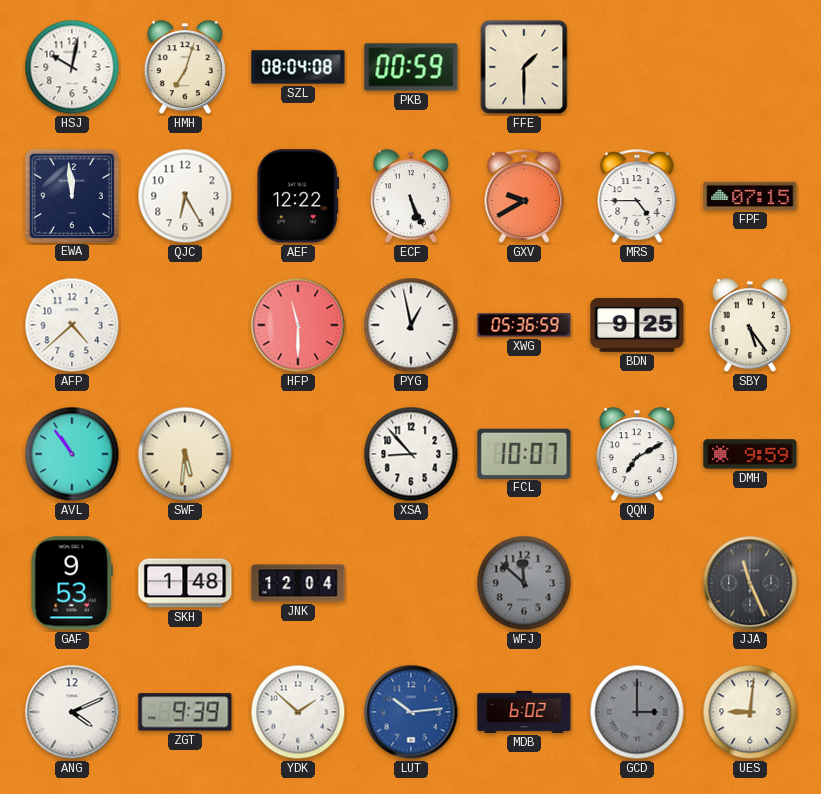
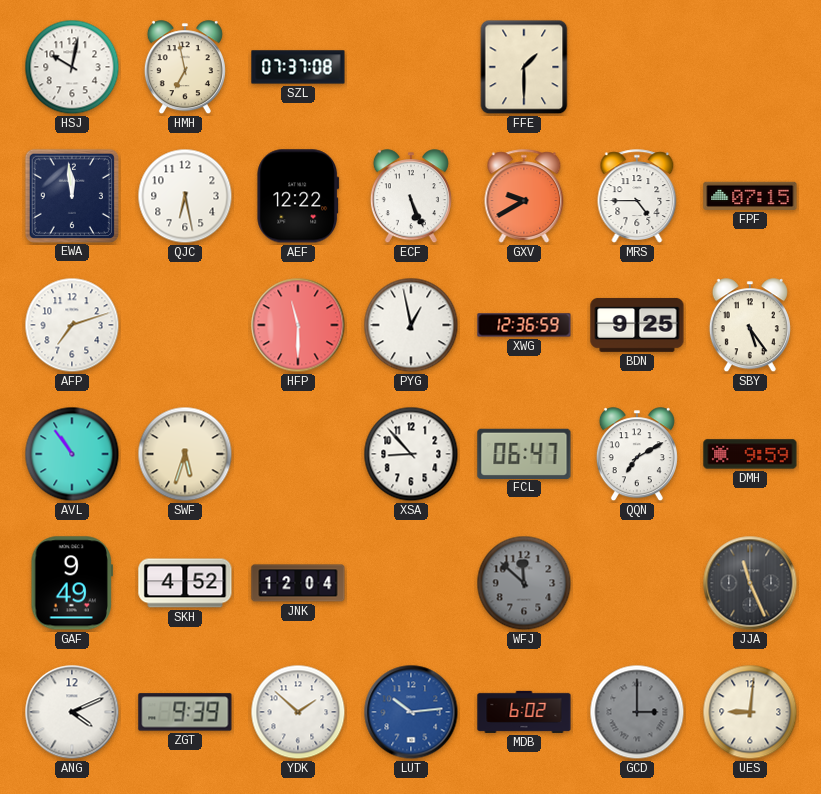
HMH: 7:03 -> 6:58
SZL: 08:04 -> 07:37
PKB: 00:59 -> none
QJC: 6:25 -> 6:28
AFP: 4:38 -> 7:12
XWG: 05:36 -> 12:36
SWF: 5:31 -> 5:33
FCL: 10:07 -> 06:47
GAF: 9:53 -> 9:49
SKH: 1:48 -> 4:52
